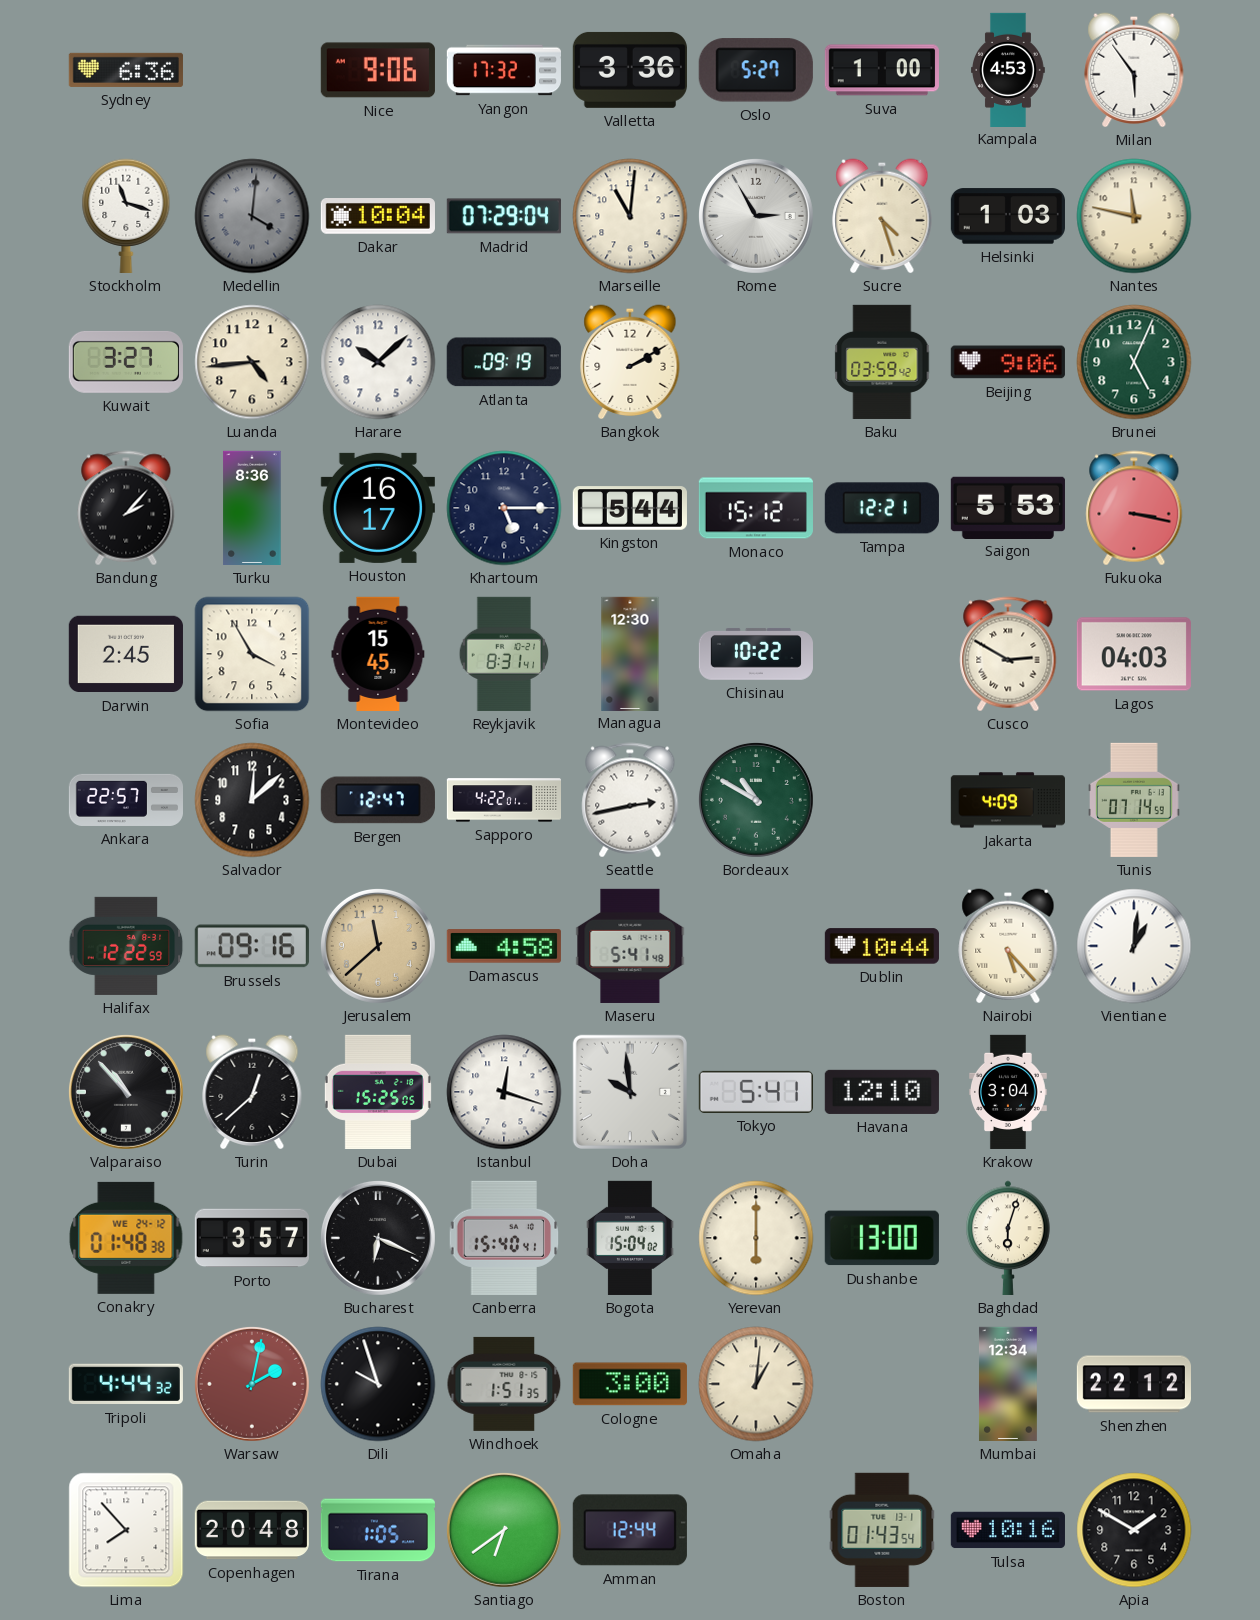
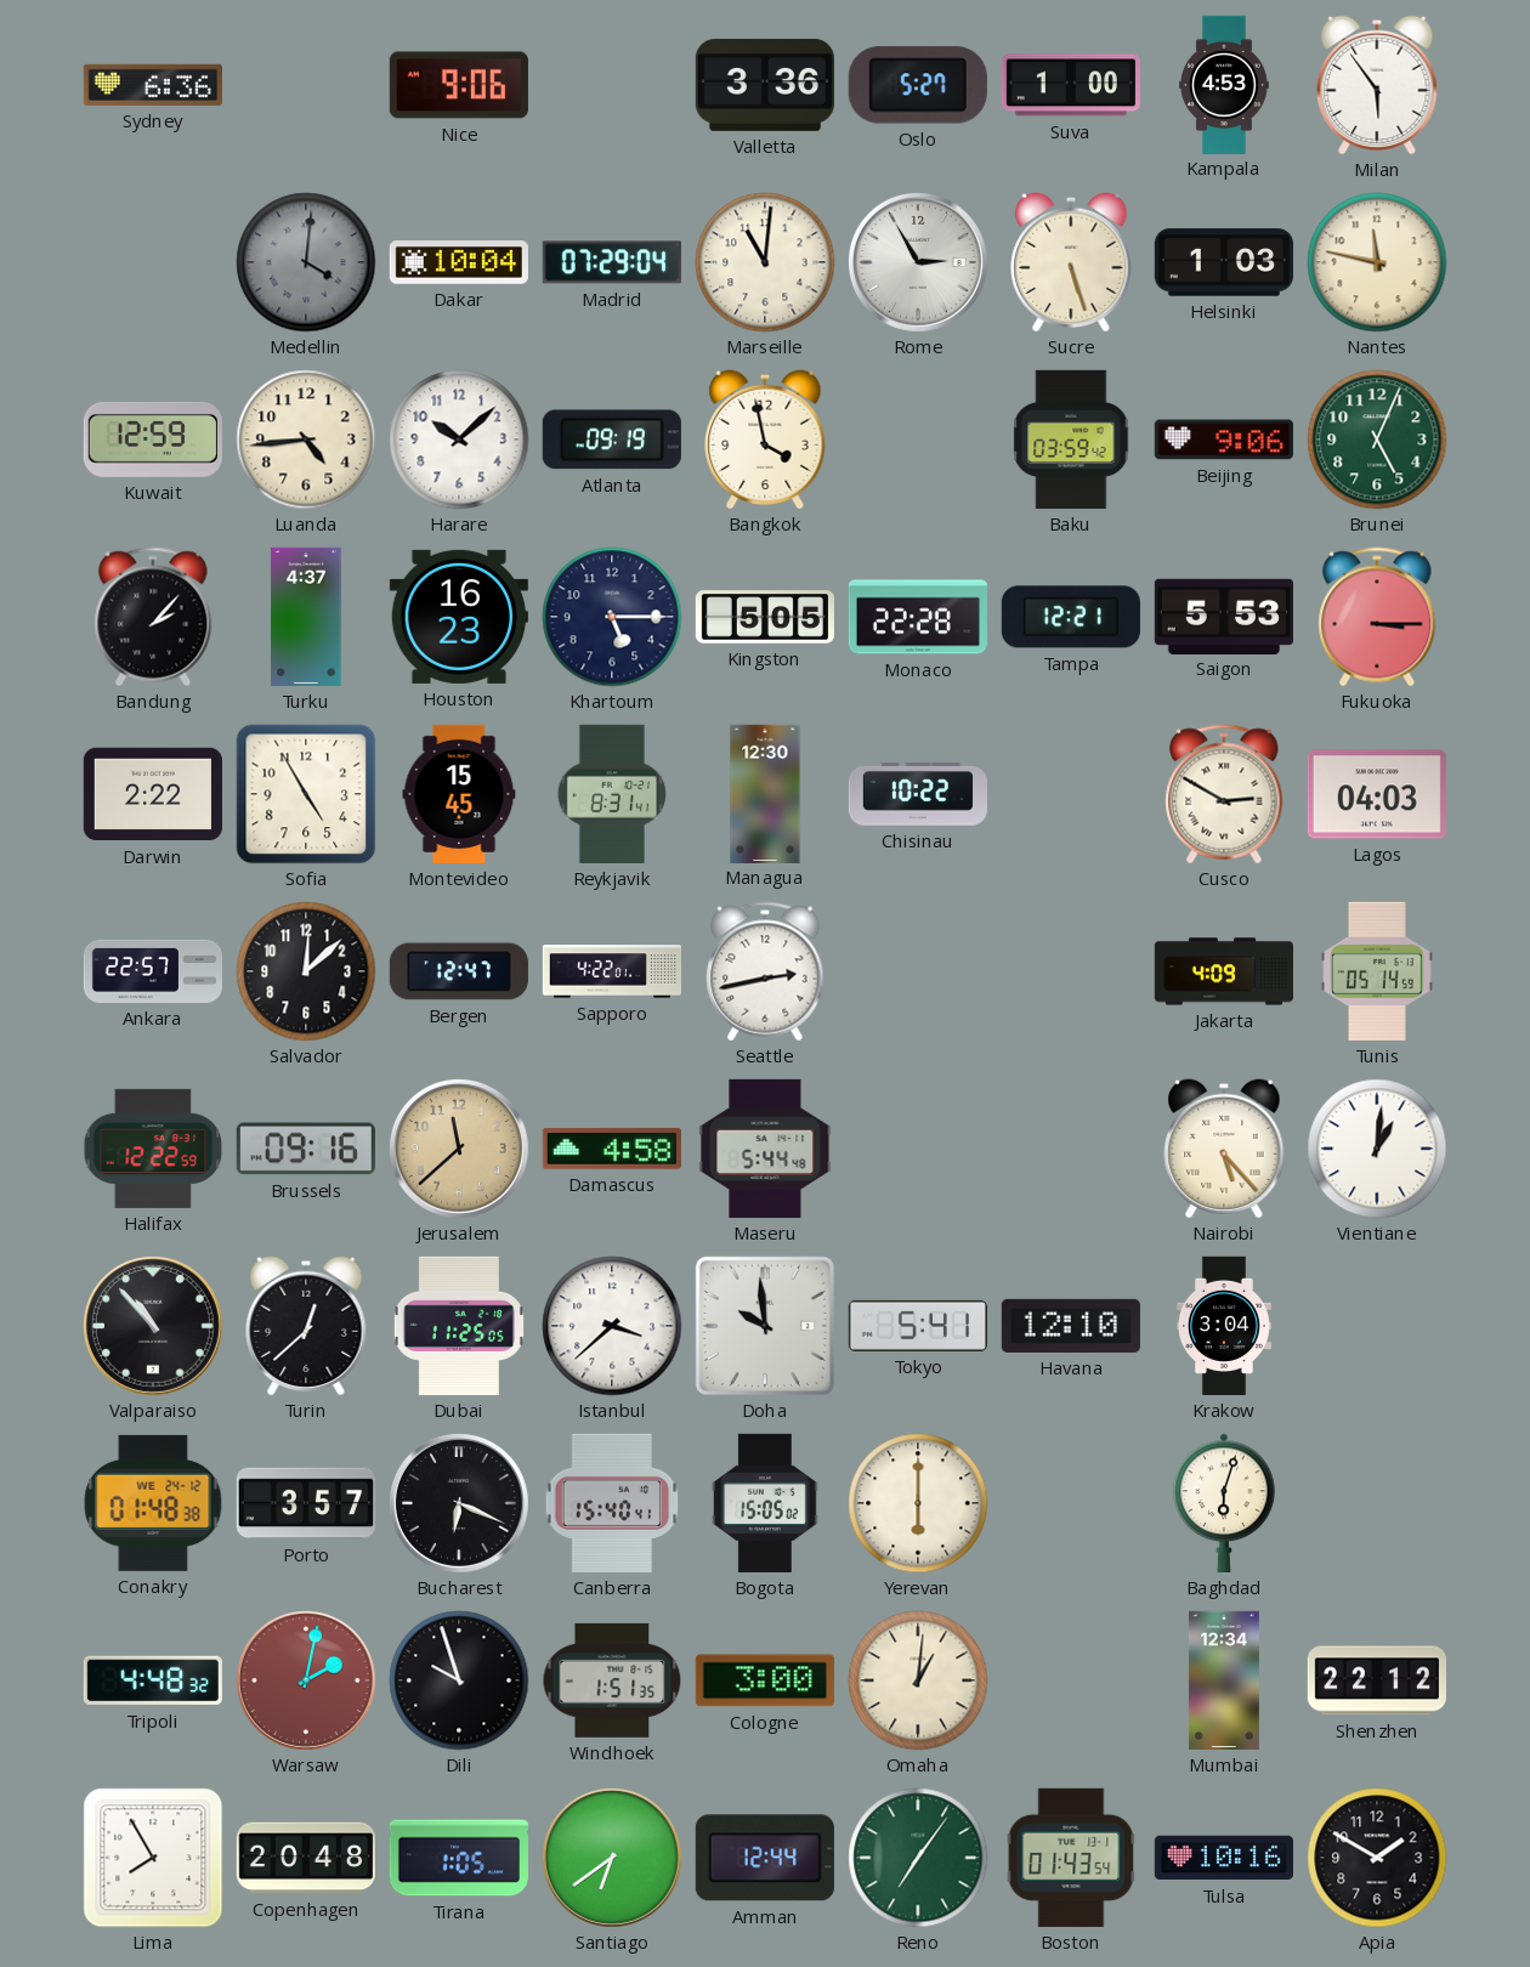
Yangon: 17:32 -> none
Stockholm: 11:18 -> none
Sucre: 4:27 -> 5:27
Kuwait: 3:27 -> 12:59
Bangkok: 2:10 -> 3:58
Turku: 8:36 -> 4:37
Houston: 16:17 -> 16:23
Kingston: 5:44 -> 5:05
Monaco: 15:12 -> 22:28
Fukuoka: 3:17 -> 3:15
Darwin: 2:45 -> 2:22
Sofia: 3:55 -> 4:55
Bordeaux: 10:50 -> none
Tunis: 07:14 -> 05:14
Maseru: 5:41 -> 5:44
Dublin: 10:44 -> none
Dubai: 15:25 -> 11:25
Istanbul: 12:18 -> 3:38
Bogota: 15:04 -> 15:05
Dushanbe: 13:00 -> none
Tripoli: 4:44 -> 4:48
Lima: 7:53 -> 7:55
Reno: none -> 7:06
